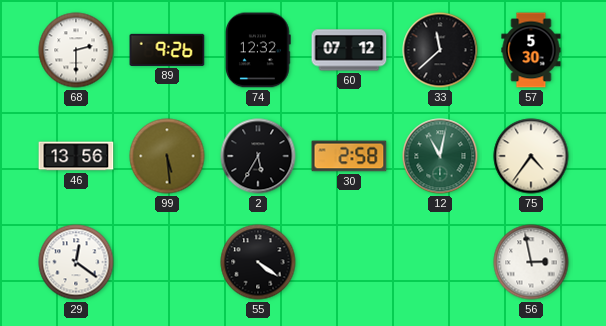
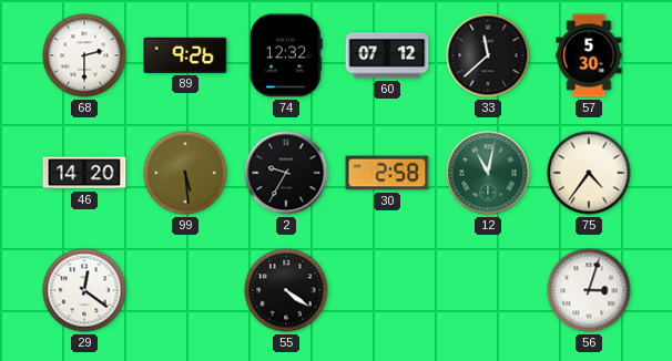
46: 13:56 -> 14:20
2: 5:35 -> 9:35
56: 2:58 -> 3:03
